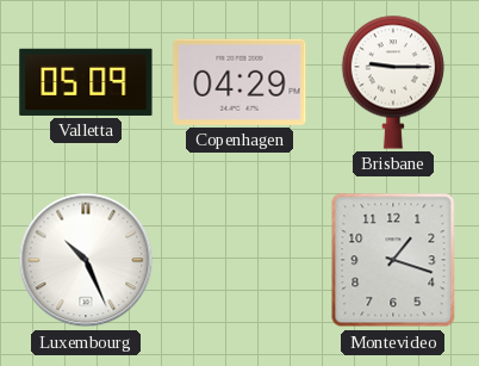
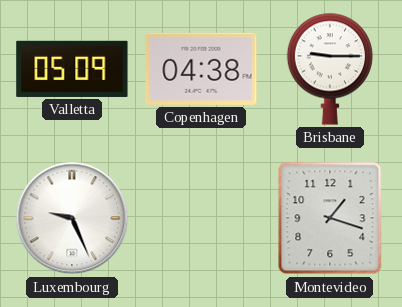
Copenhagen: 04:29 -> 04:38
Luxembourg: 10:26 -> 9:26
